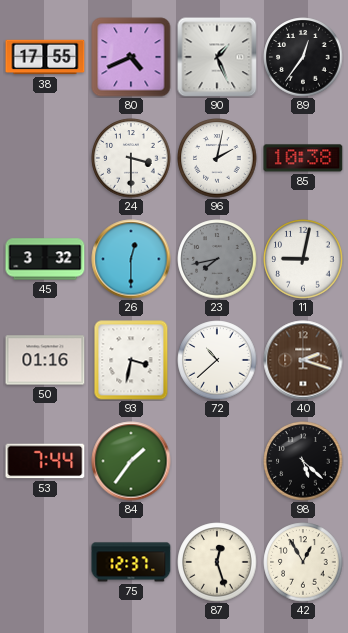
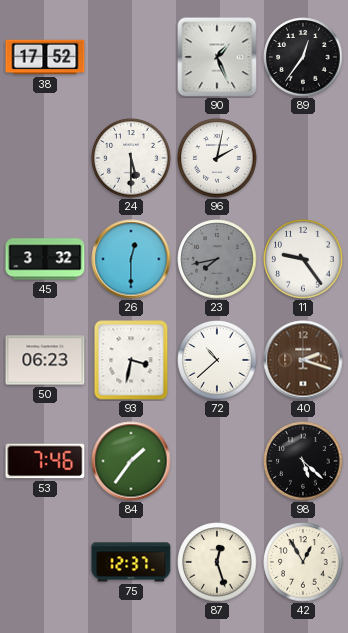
38: 17:55 -> 17:52
80: 4:41 -> none
24: 3:30 -> 5:30
85: 10:38 -> none
11: 9:02 -> 9:24
50: 01:16 -> 06:23
53: 7:44 -> 7:46
